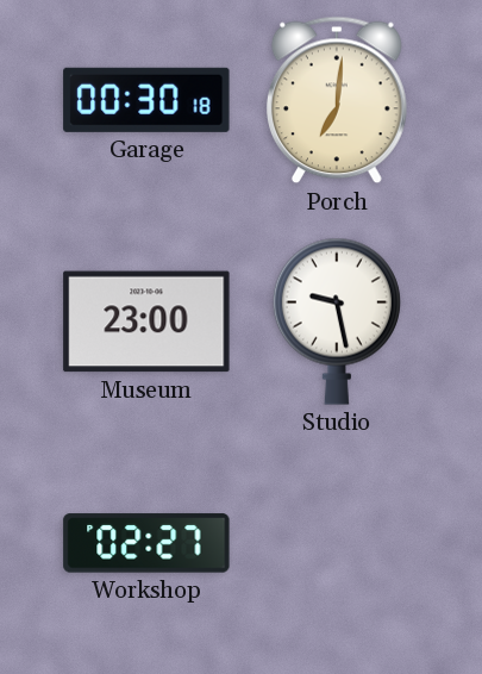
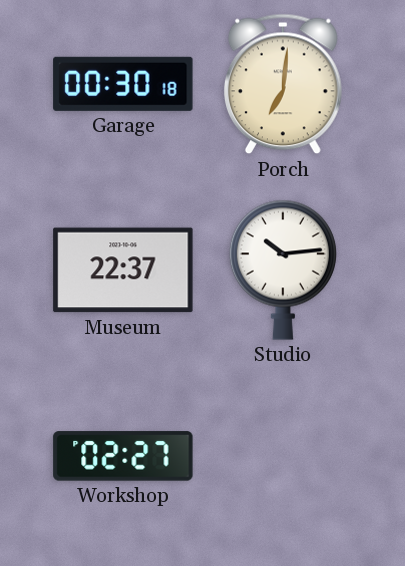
Museum: 23:00 -> 22:37
Studio: 9:28 -> 10:14
